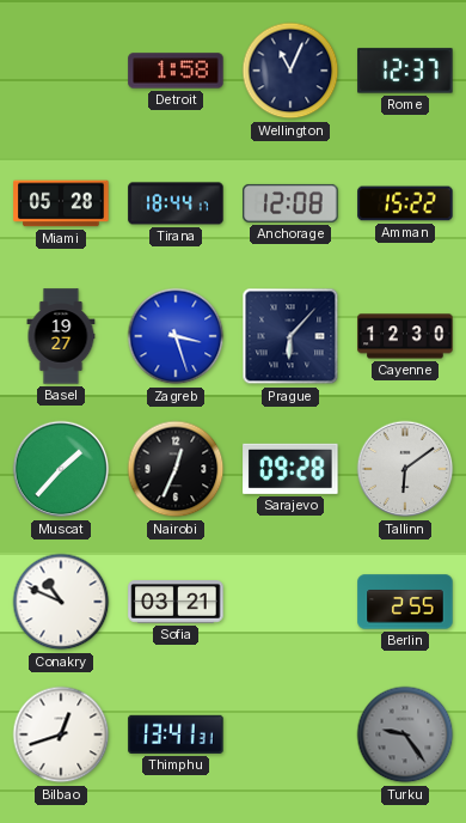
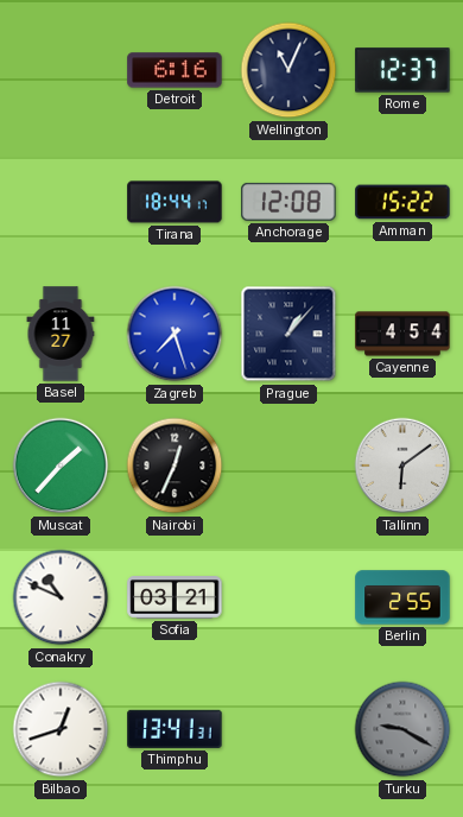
Detroit: 1:58 -> 6:16
Miami: 05:28 -> none
Basel: 19:27 -> 11:27
Zagreb: 3:27 -> 7:27
Prague: 6:07 -> 1:07
Cayenne: 12:30 -> 4:54
Sarajevo: 09:28 -> none
Turku: 9:24 -> 9:20
